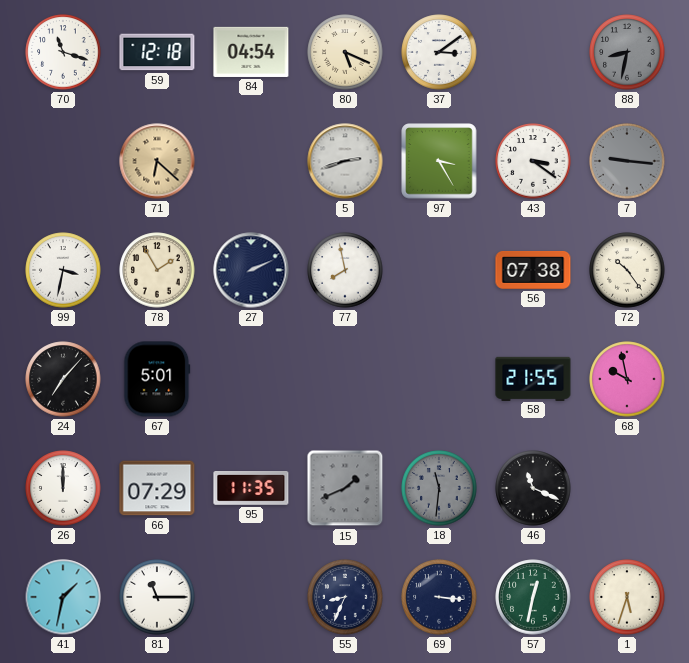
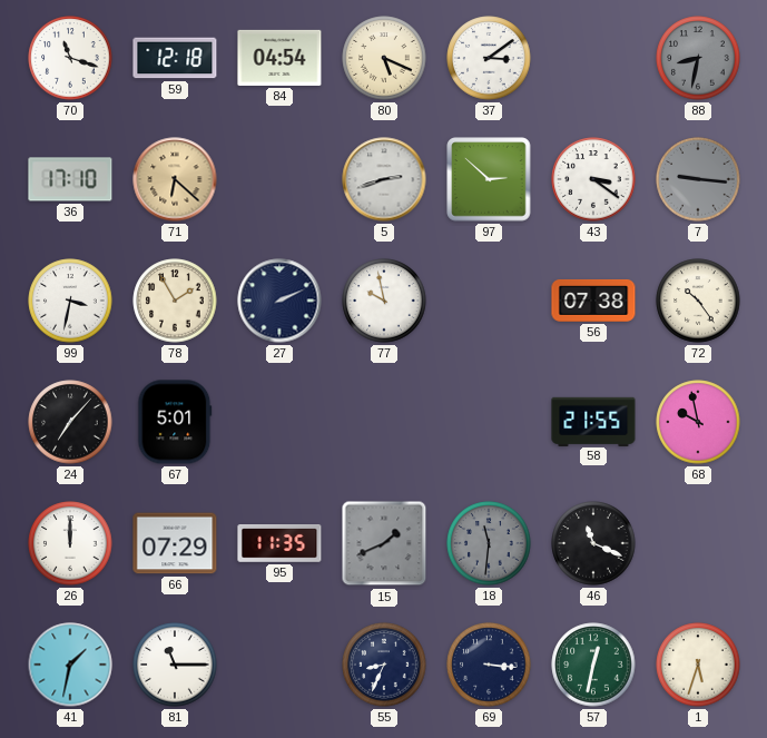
36: none -> 17:10
97: 3:25 -> 2:52
77: 7:58 -> 9:58
